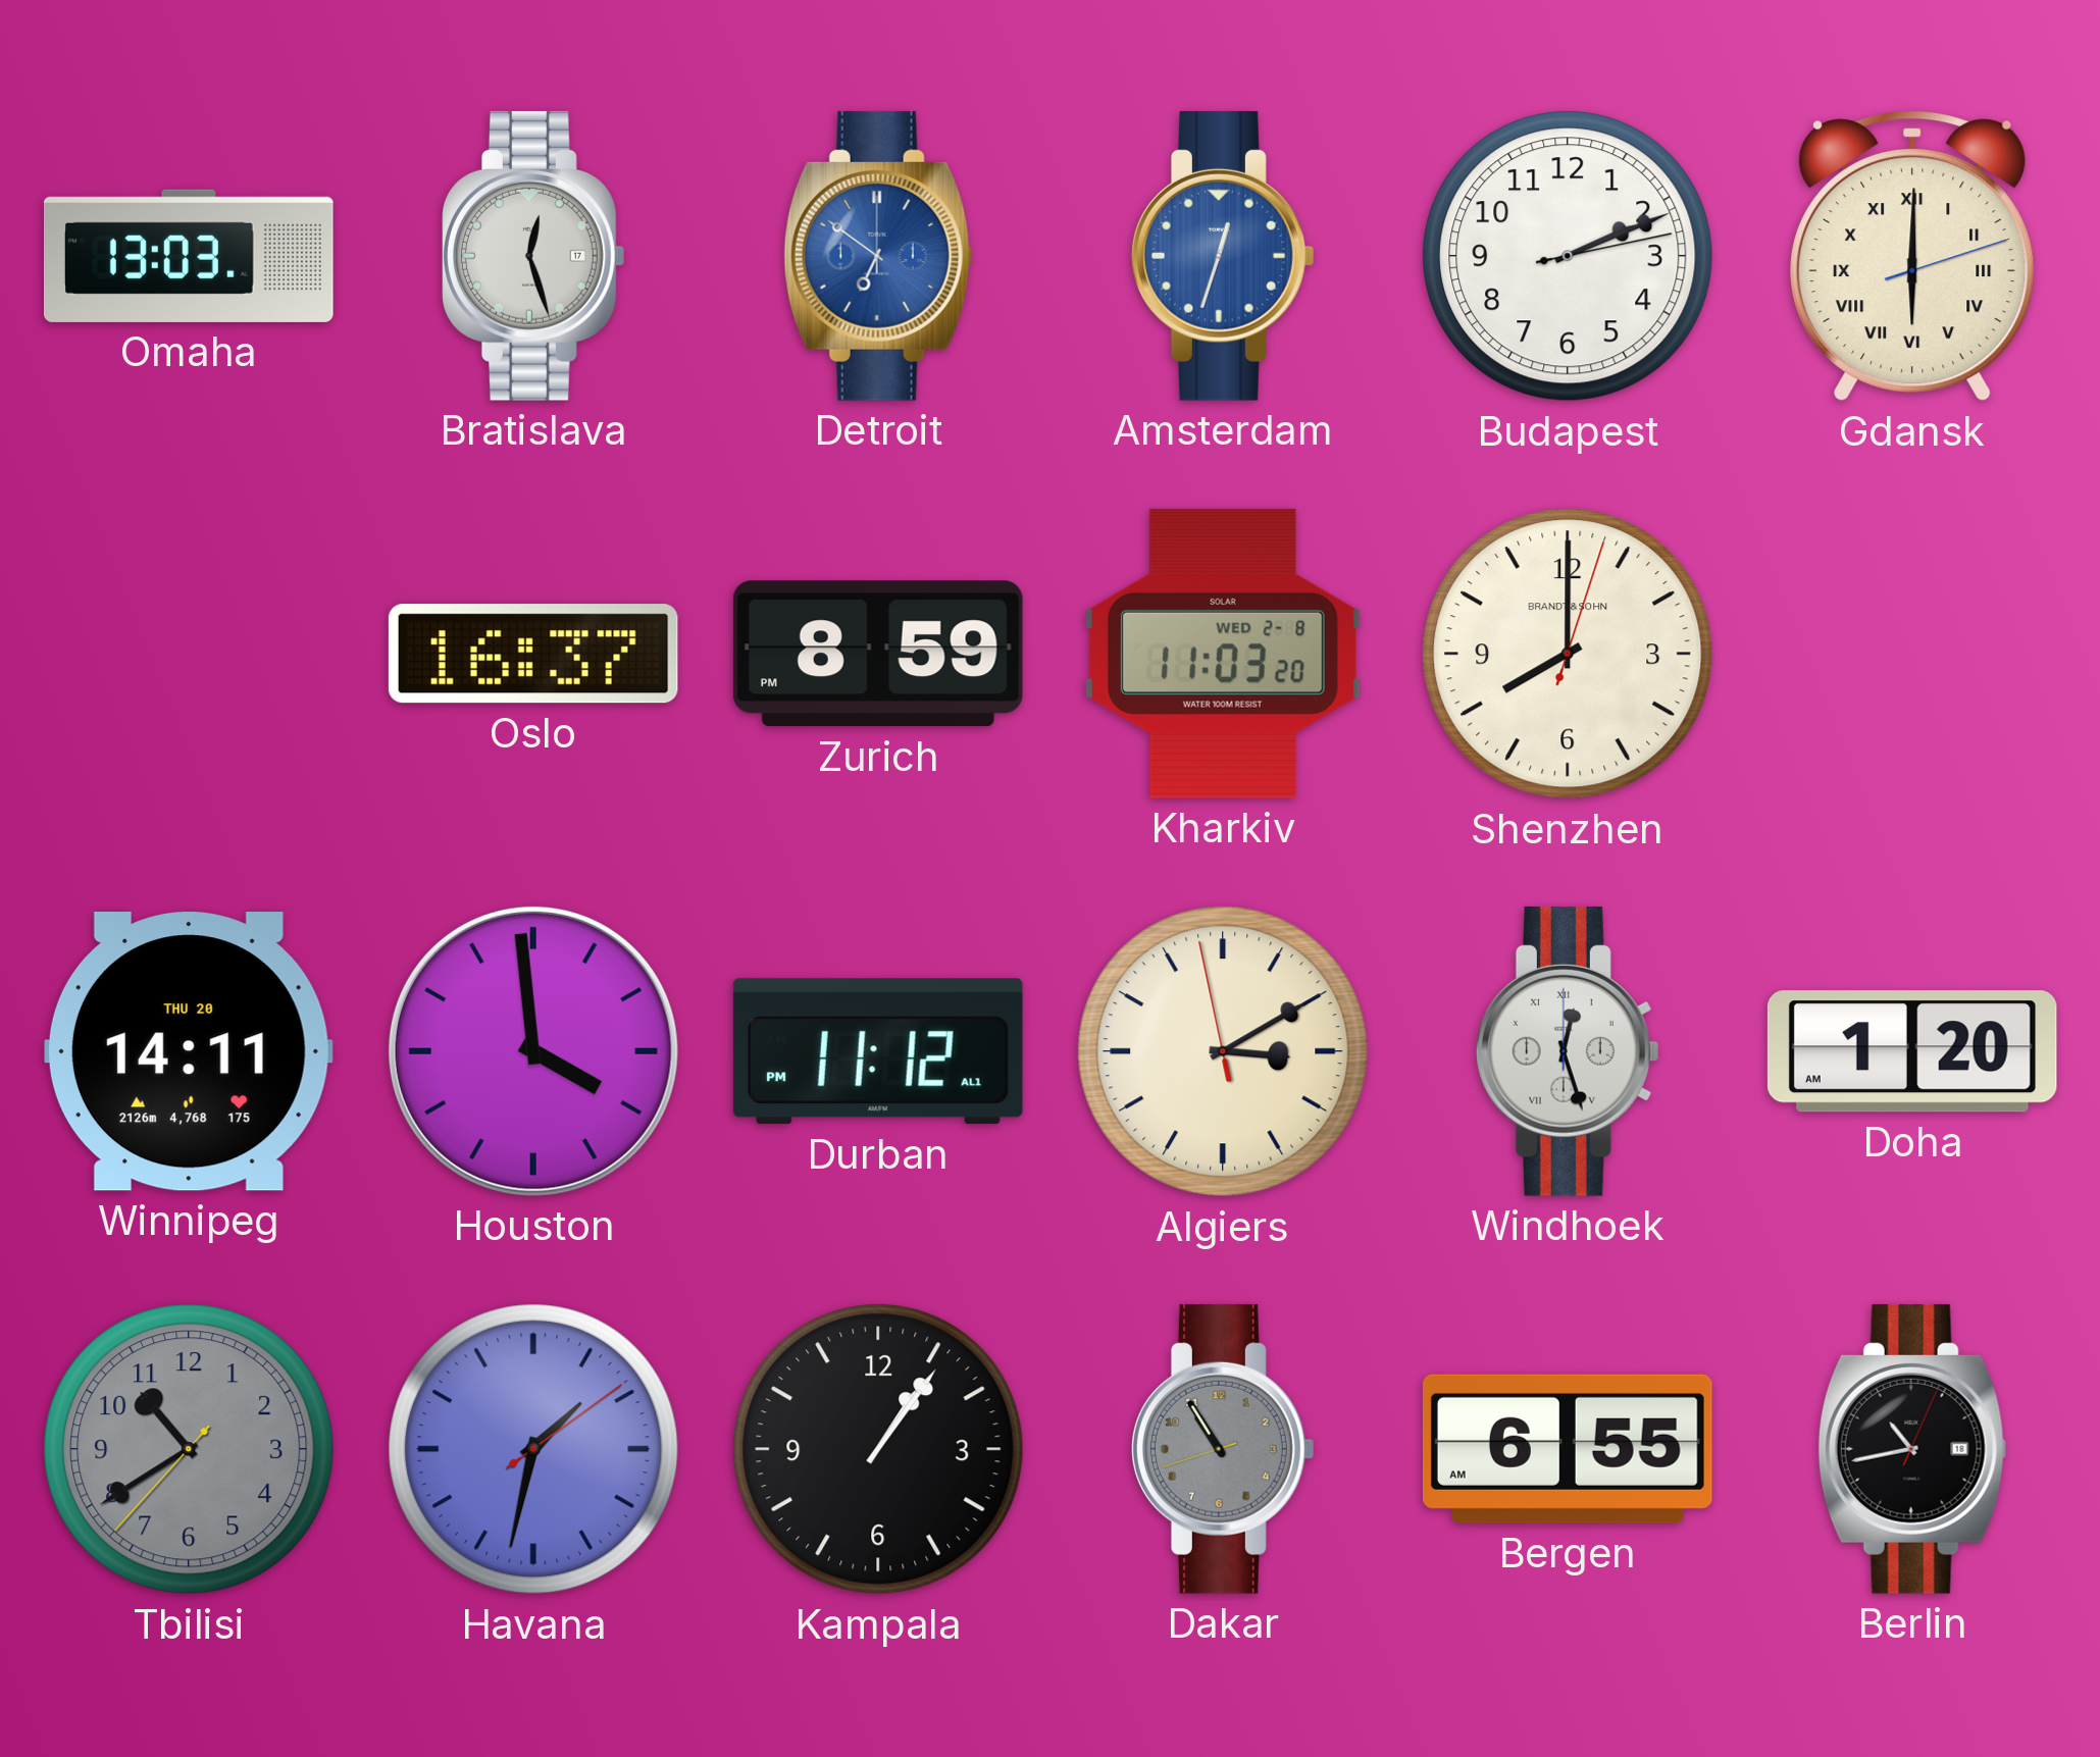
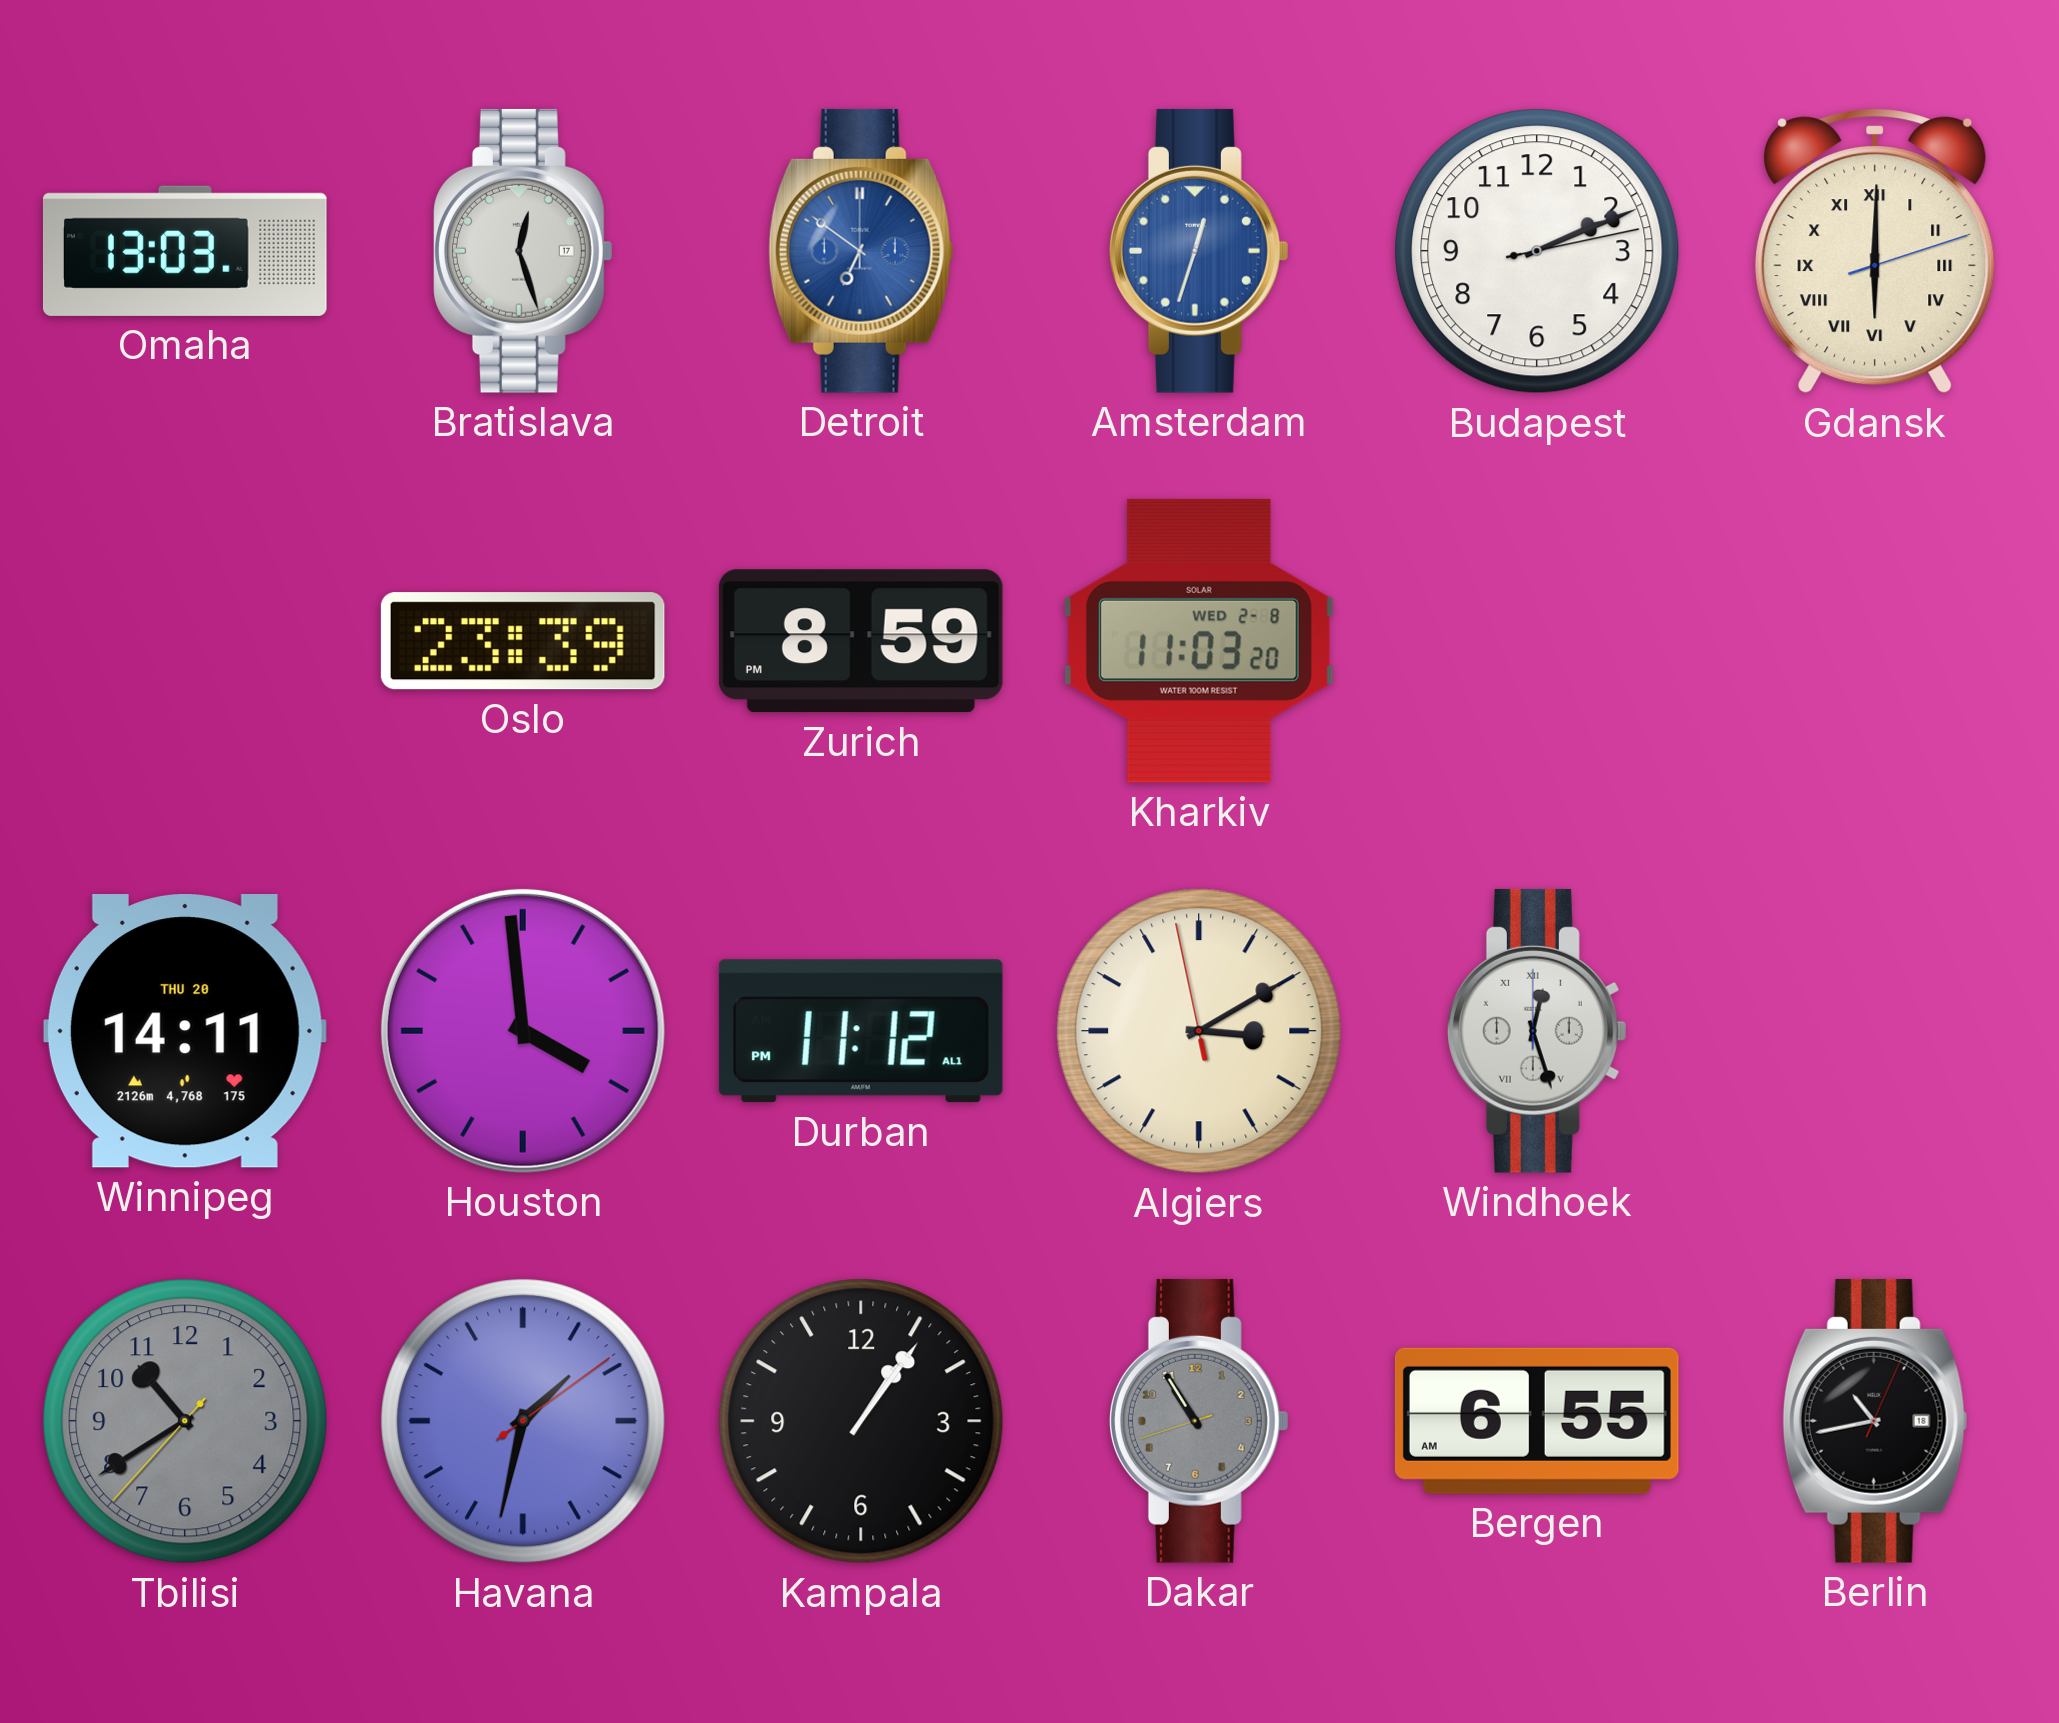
Oslo: 16:37 -> 23:39
Shenzhen: 8:00 -> none
Doha: 1:20 -> none
